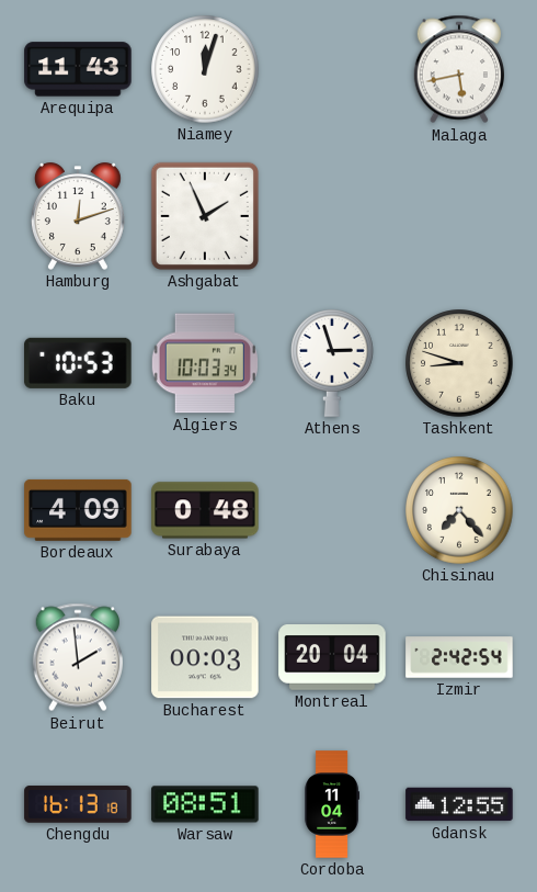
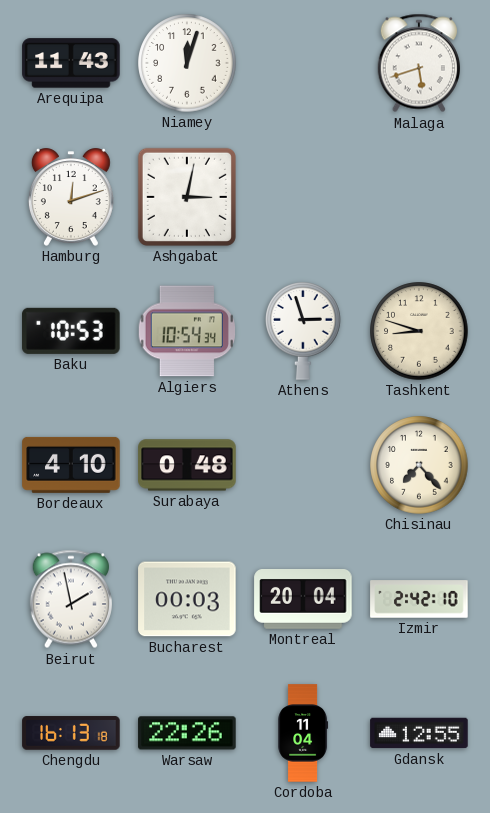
Malaga: 5:43 -> 5:42
Ashgabat: 1:56 -> 3:02
Algiers: 10:03 -> 10:54
Bordeaux: 4:09 -> 4:10
Beirut: 1:59 -> 1:58
Izmir: 2:42:54 -> 2:42:10
Warsaw: 08:51 -> 22:26
